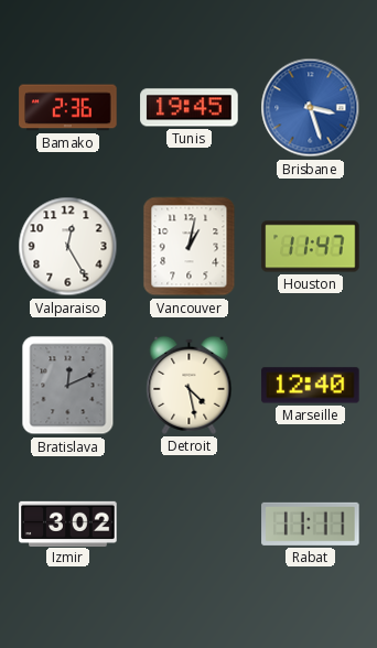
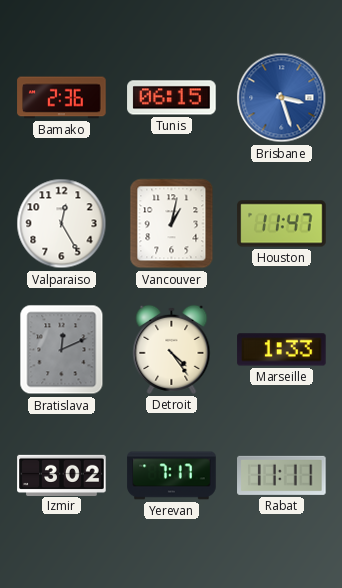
Tunis: 19:45 -> 06:15
Detroit: 4:28 -> 4:24
Marseille: 12:40 -> 1:33
Yerevan: none -> 7:17
